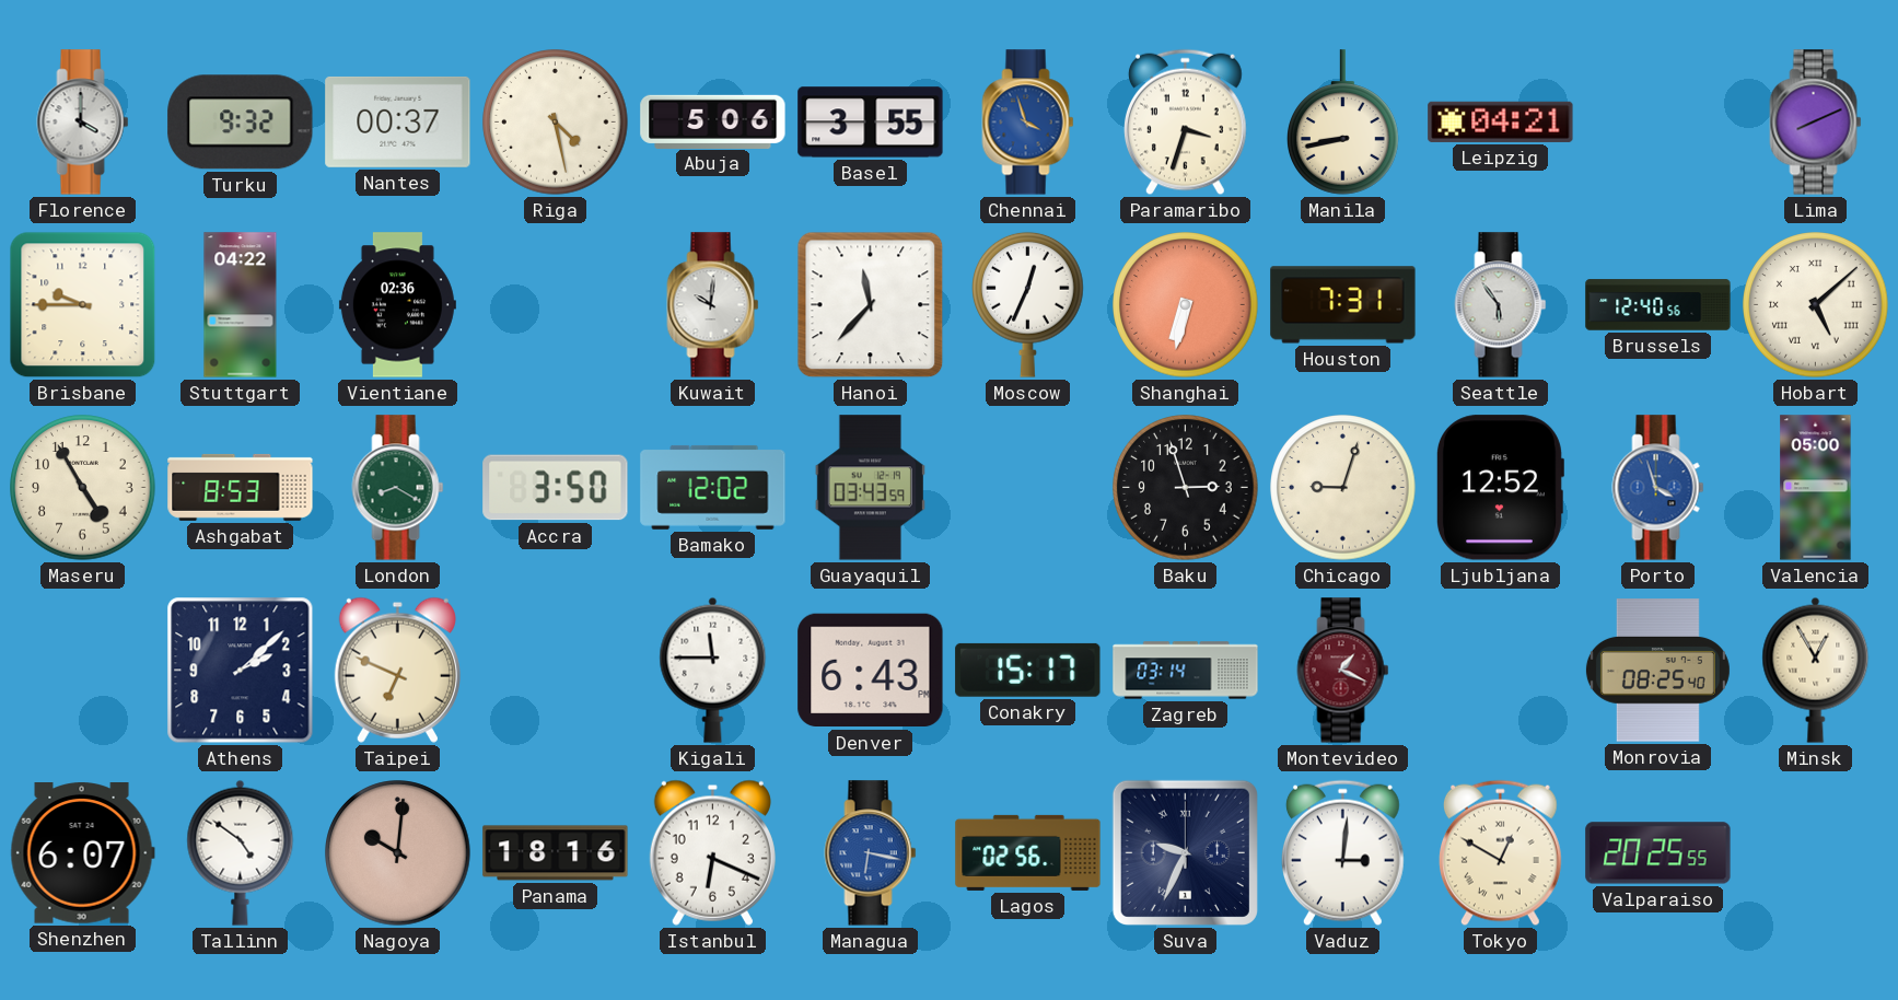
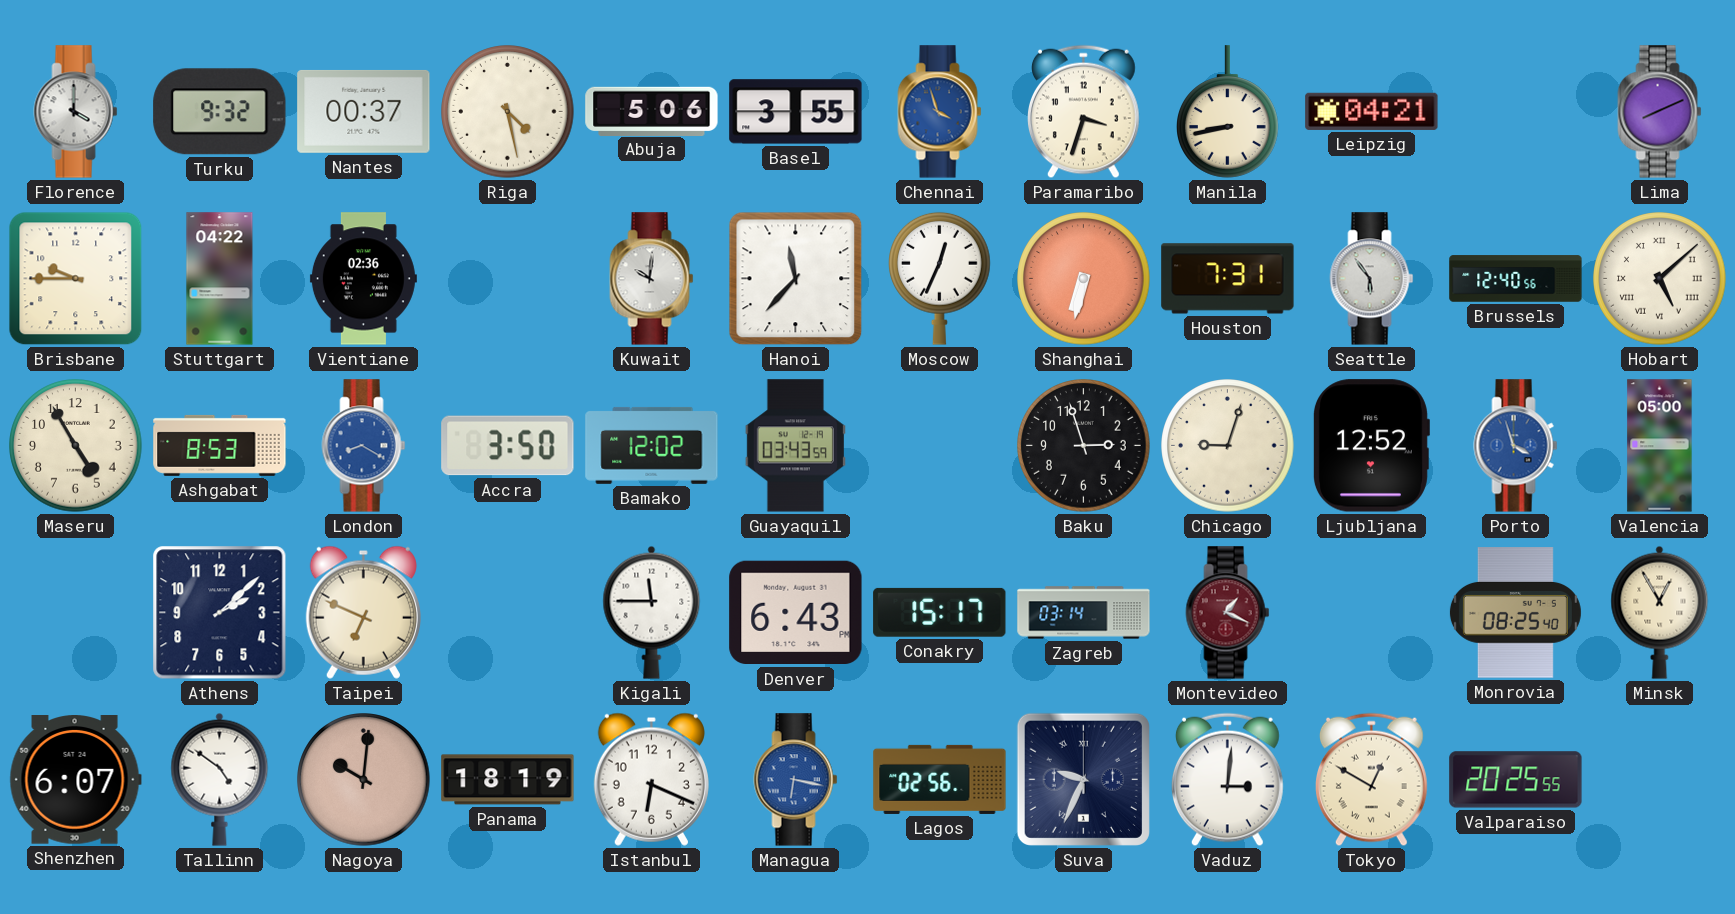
London dial: green -> blue
Panama: 18:16 -> 18:19
